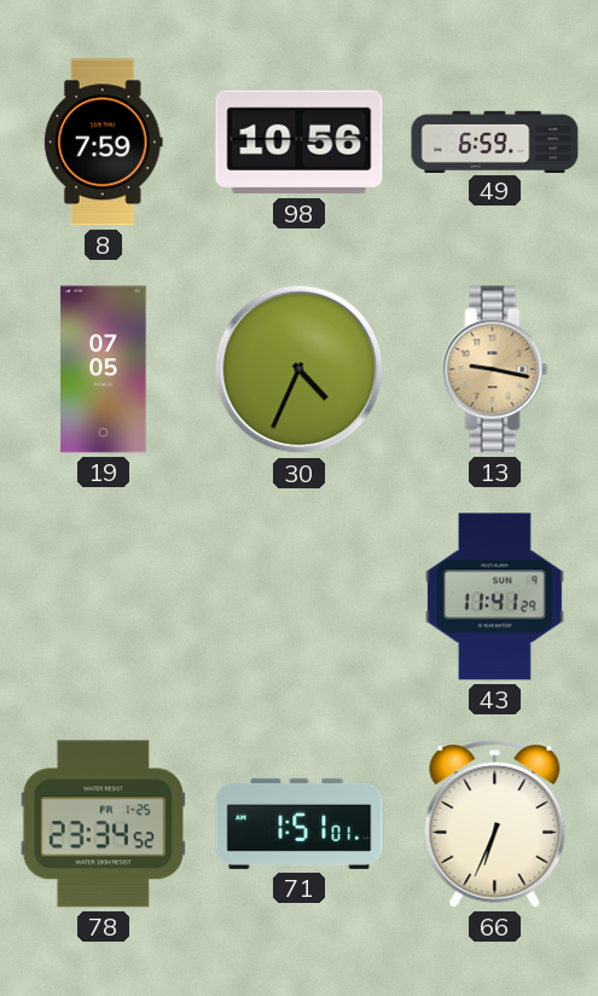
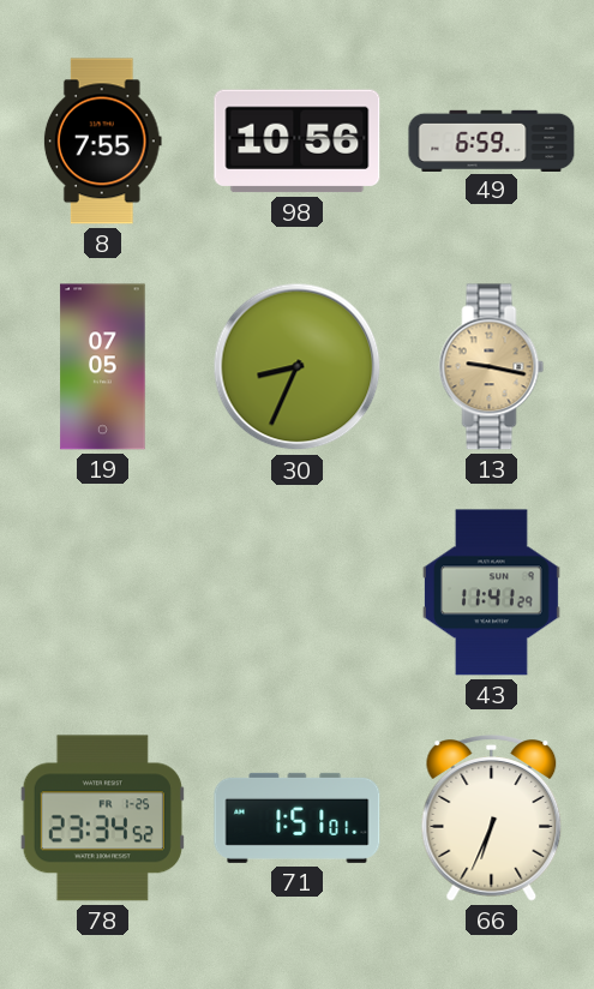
8: 7:59 -> 7:55
30: 4:34 -> 8:34
